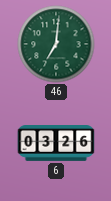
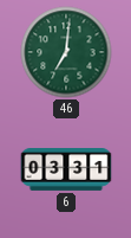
6: 03:26 -> 03:31
